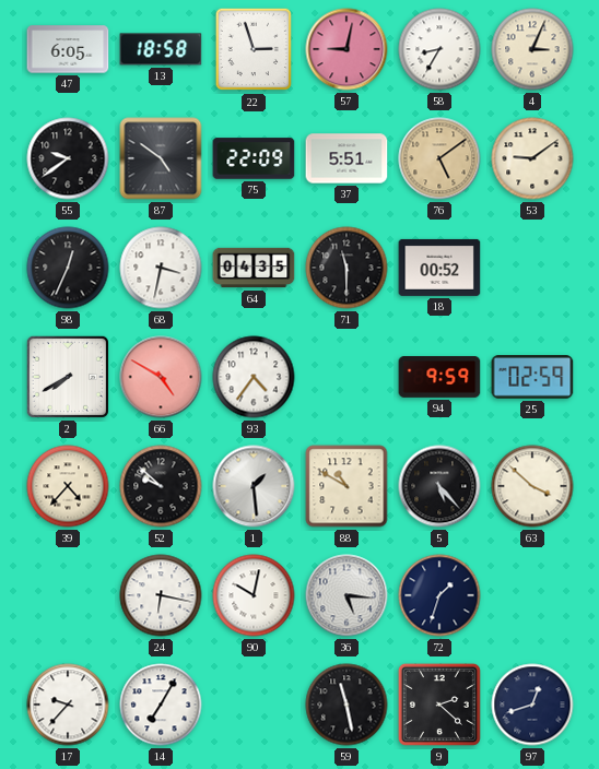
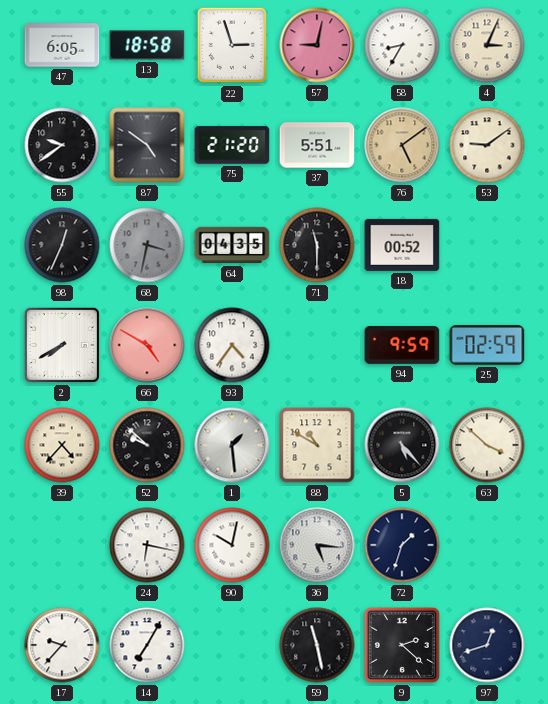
75: 22:09 -> 21:20
68 dial: white -> grey
